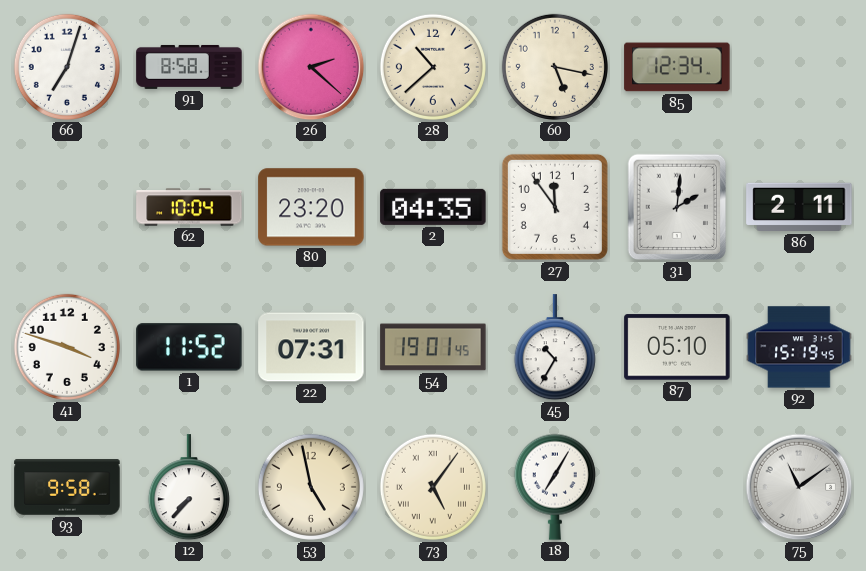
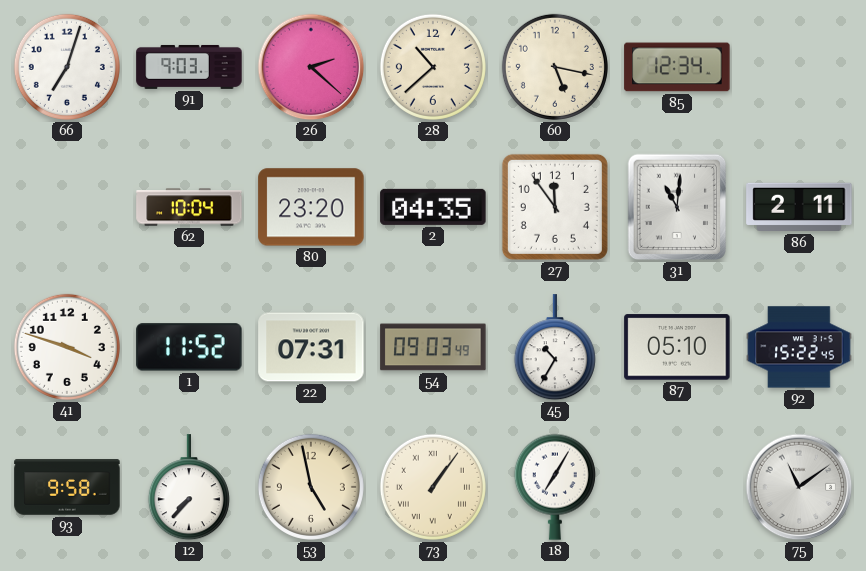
91: 8:58 -> 9:03
31: 2:01 -> 11:01
54: 19:01 -> 09:03
92: 15:19 -> 15:22
73: 5:06 -> 1:06
